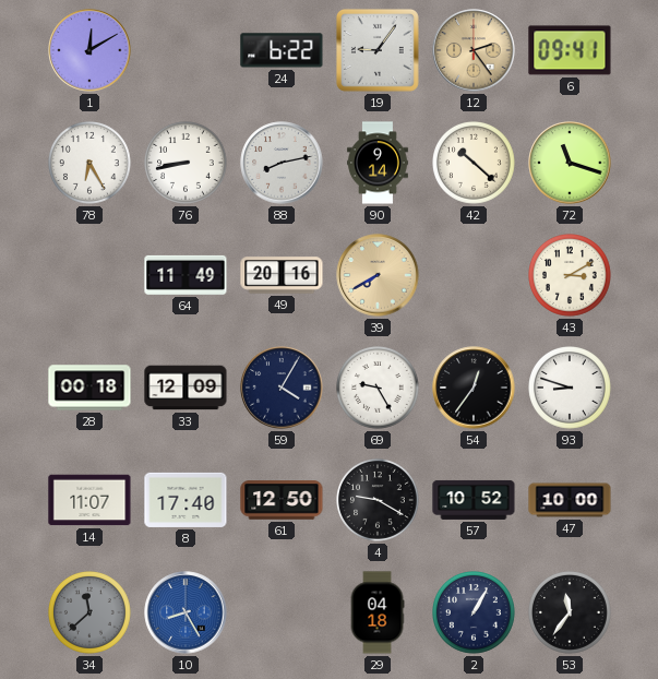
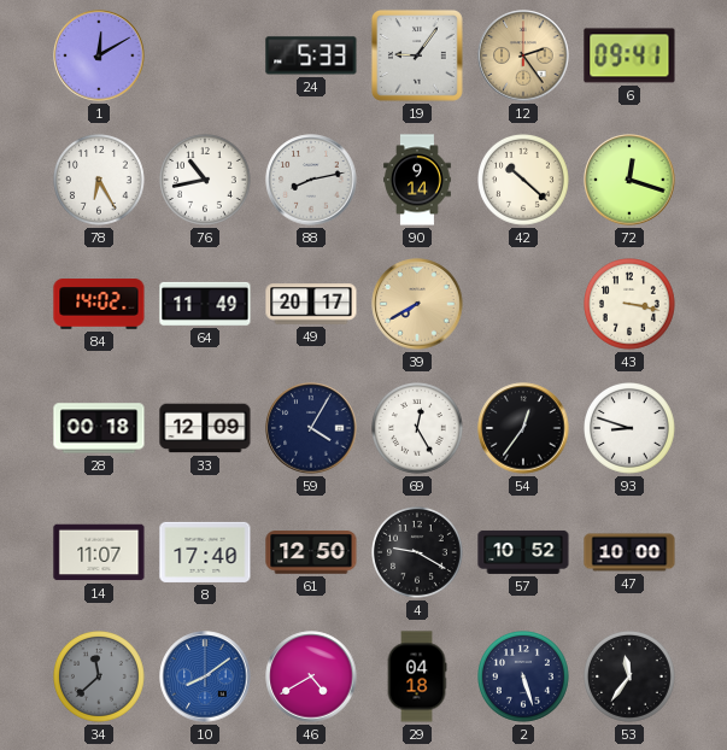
24: 6:22 -> 5:33
76: 8:43 -> 10:43
72: 11:18 -> 12:18
84: none -> 14:02
49: 20:16 -> 20:17
43: 3:10 -> 3:17
69: 9:25 -> 12:25
10: 8:25 -> 8:09
46: none -> 4:40
2: 1:05 -> 5:27
